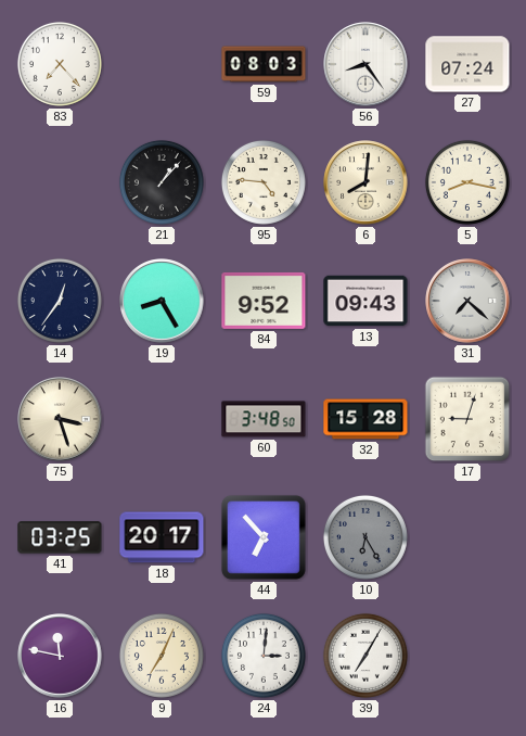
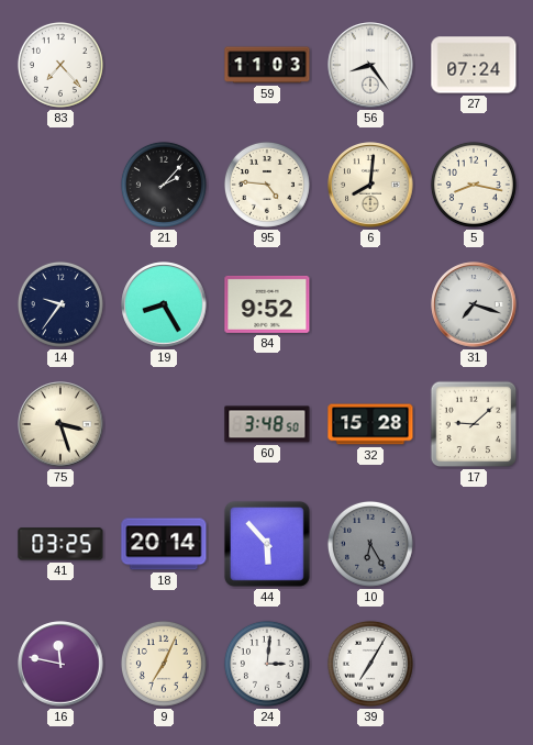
59: 08:03 -> 11:03
21: 1:07 -> 2:07
14: 12:36 -> 9:36
13: 09:43 -> none
31: 7:22 -> 7:18
17: 9:03 -> 9:08
18: 20:17 -> 20:14
44: 6:53 -> 5:53
